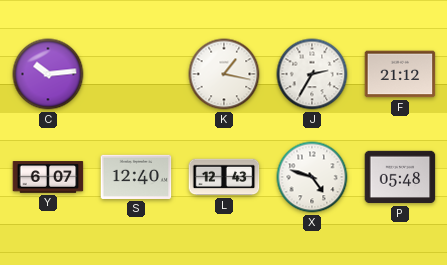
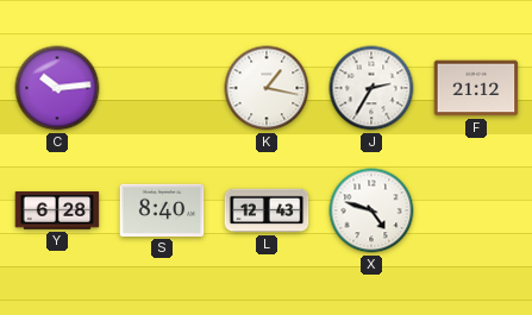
Y: 6:07 -> 6:28
S: 12:40 -> 8:40
P: 05:48 -> none
